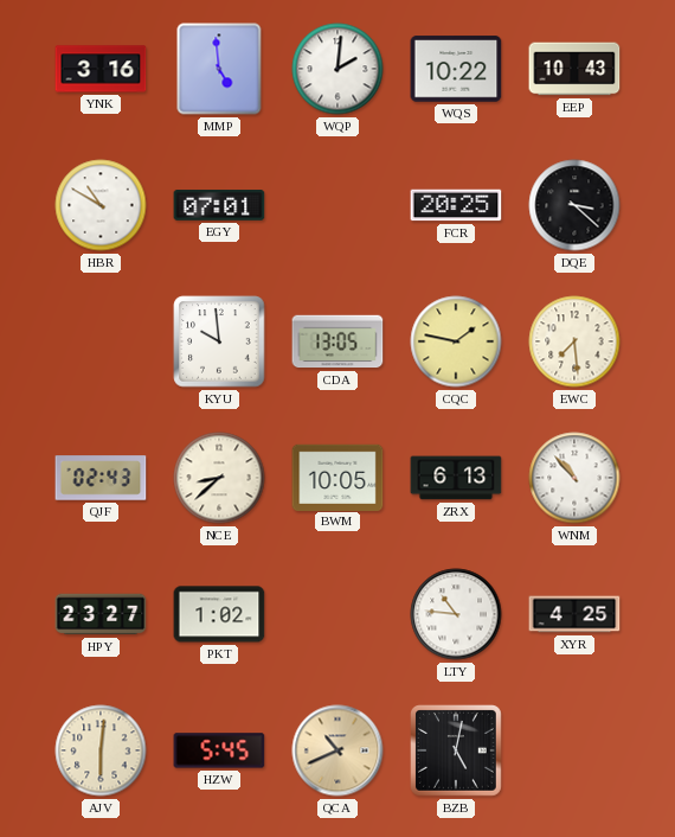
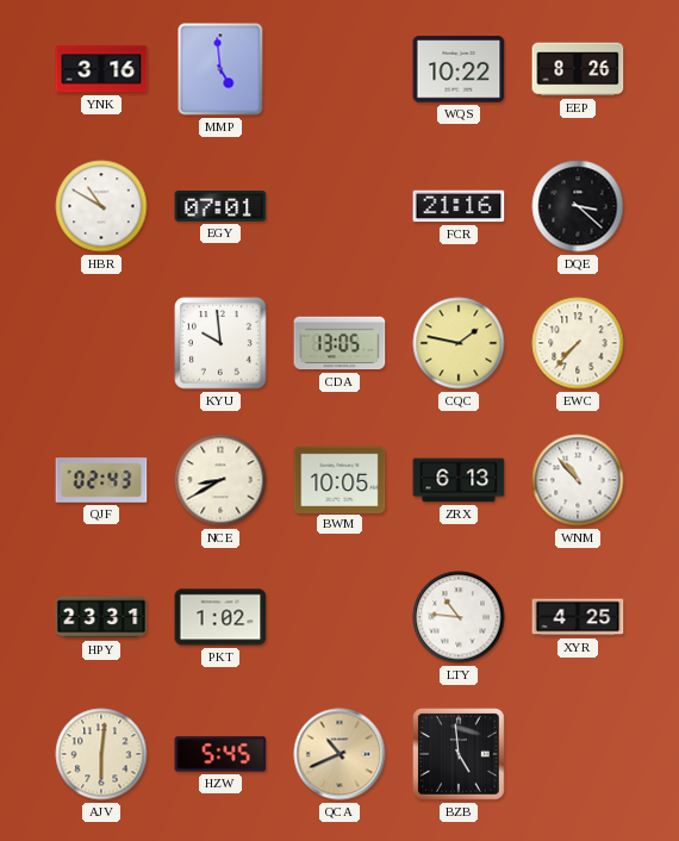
WQP: 2:01 -> none
EEP: 10:43 -> 8:26
FCR: 20:25 -> 21:16
EWC: 7:29 -> 7:37
NCE: 8:38 -> 8:40
HPY: 23:27 -> 23:31
BZB: 5:02 -> 4:59
